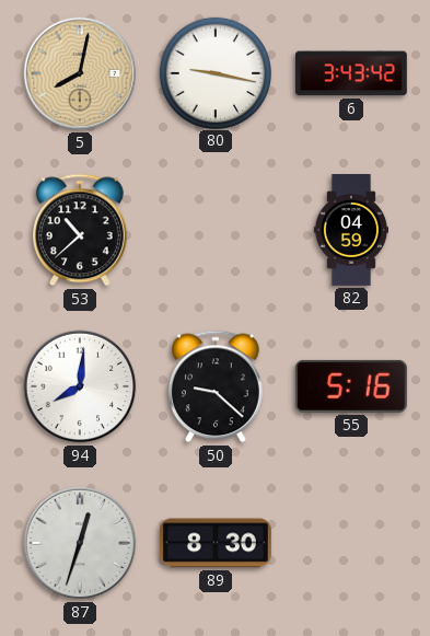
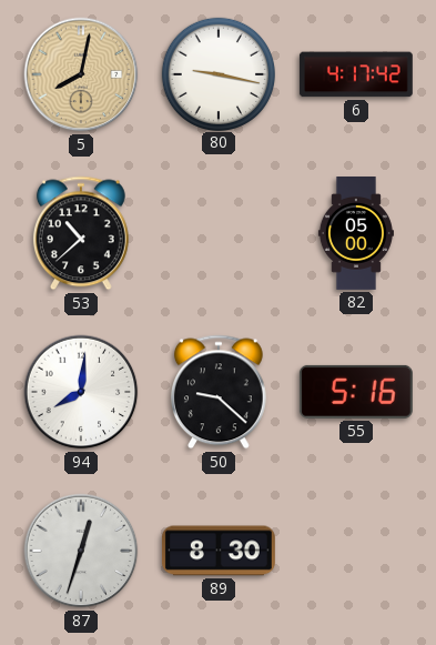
6: 3:43 -> 4:17
82: 04:59 -> 05:00
